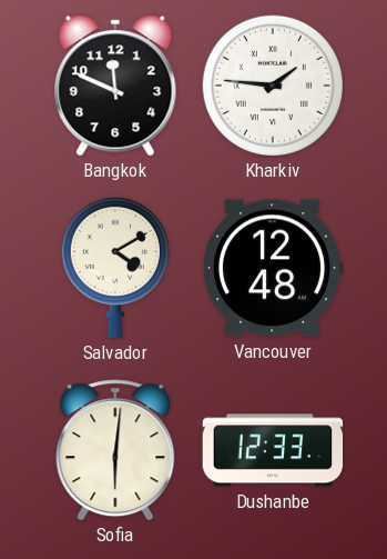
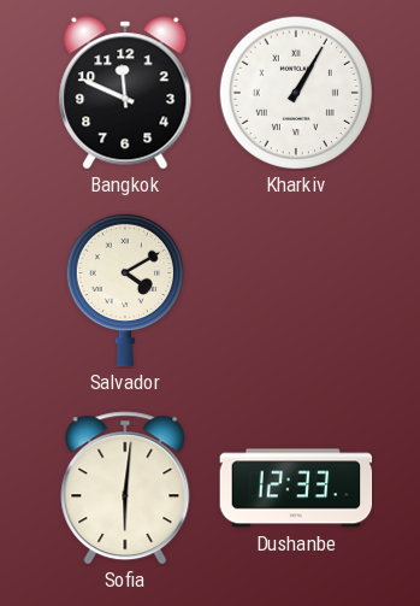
Kharkiv: 1:46 -> 1:05
Vancouver: 12:48 -> none
